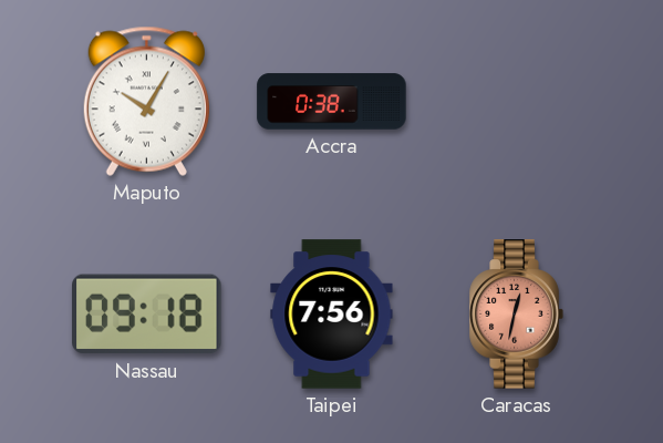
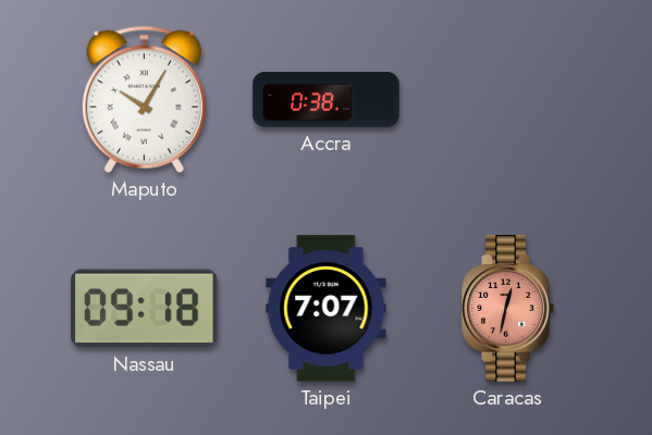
Taipei: 7:56 -> 7:07
